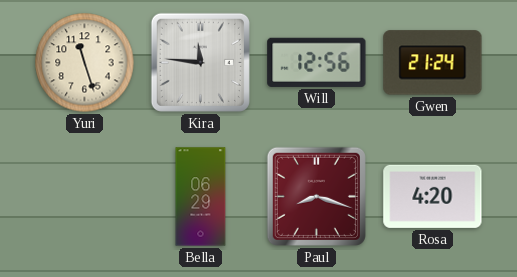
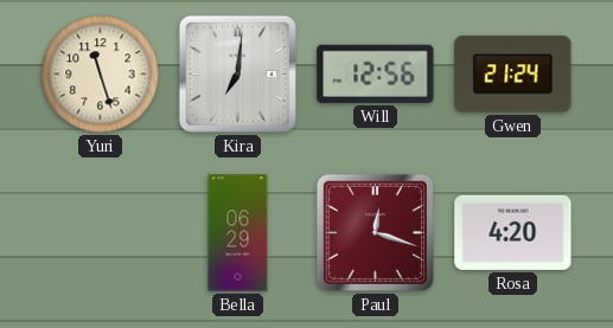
Kira: 11:46 -> 7:01
Paul: 8:18 -> 12:18
